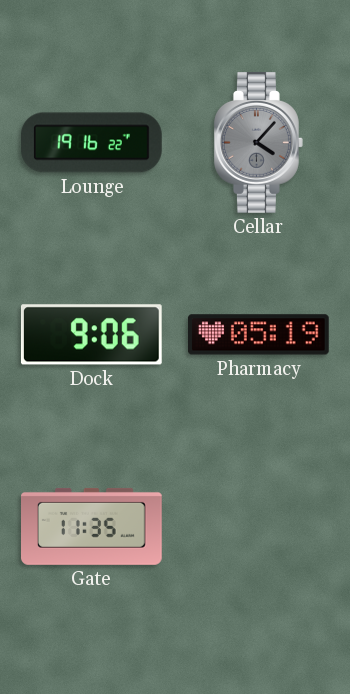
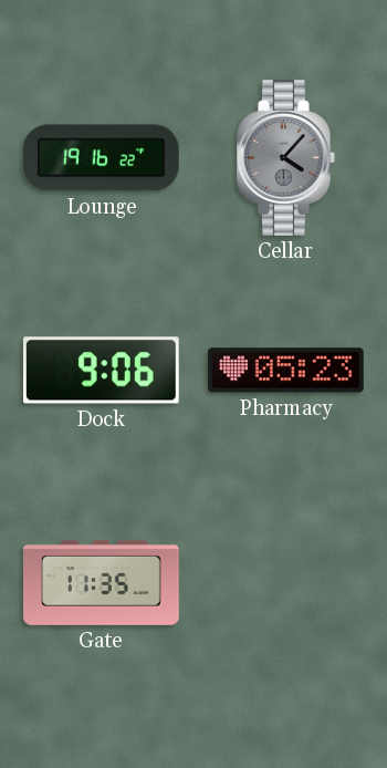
Pharmacy: 05:19 -> 05:23
